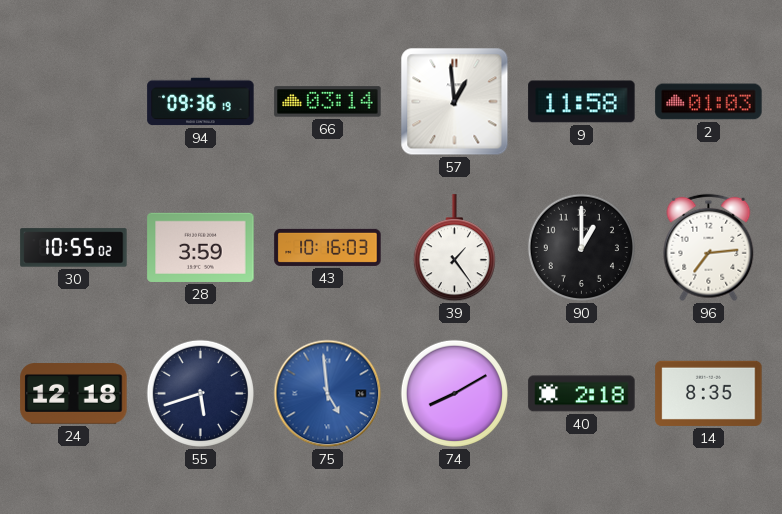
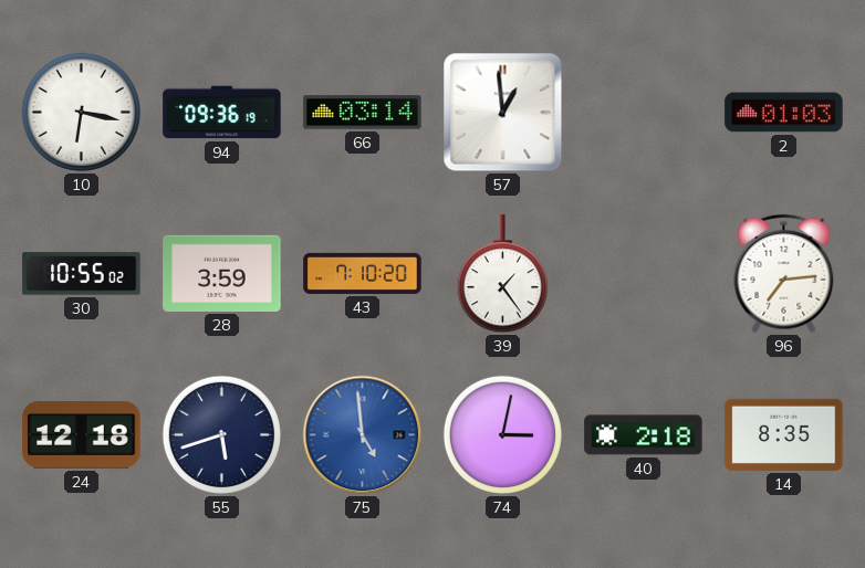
10: none -> 6:17
9: 11:58 -> none
43: 10:16 -> 7:10
90: 1:00 -> none
74: 8:10 -> 3:02
